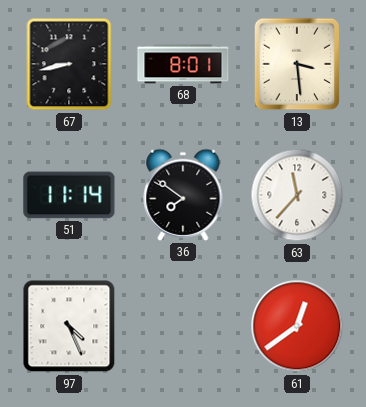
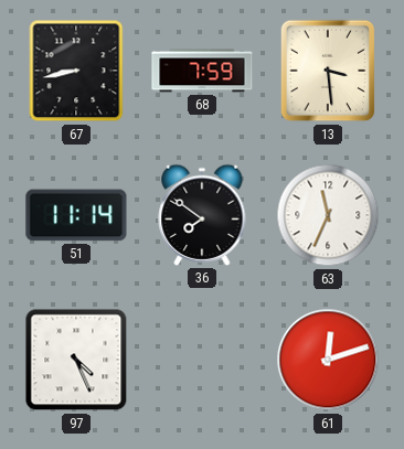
68: 8:01 -> 7:59
63: 11:37 -> 11:34
61: 12:39 -> 12:12
